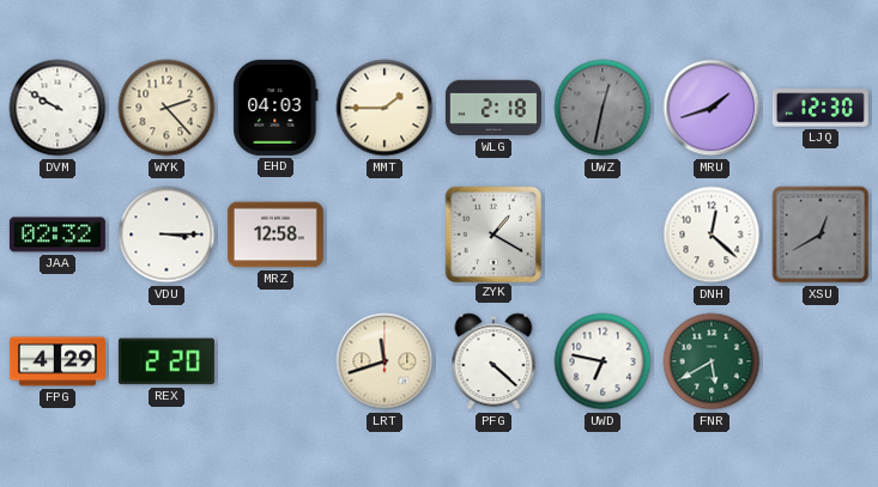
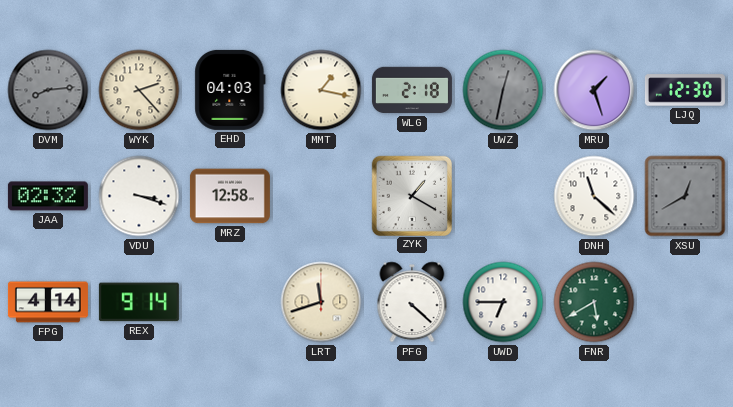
DVM: 9:50 -> 8:14
DVM dial: white -> grey
MMT: 1:45 -> 1:17
MRU: 1:42 -> 1:27
VDU: 3:15 -> 3:18
DNH: 12:22 -> 11:22
FPG: 4:29 -> 4:14
REX: 2:20 -> 9:14
UWD: 6:47 -> 6:45
